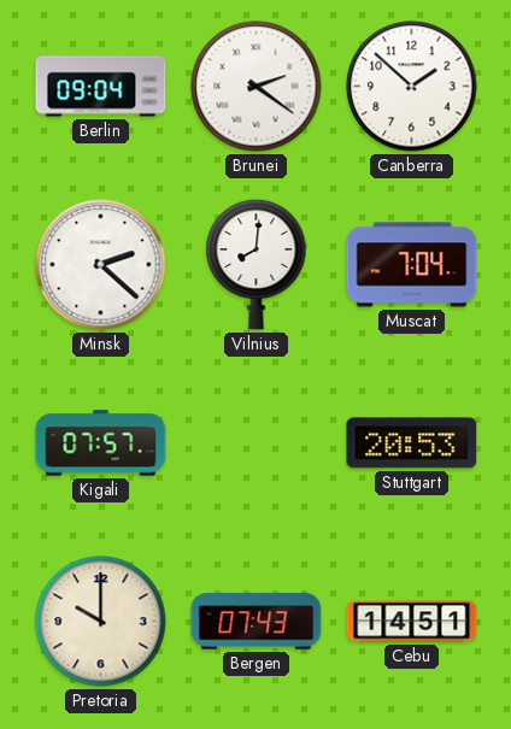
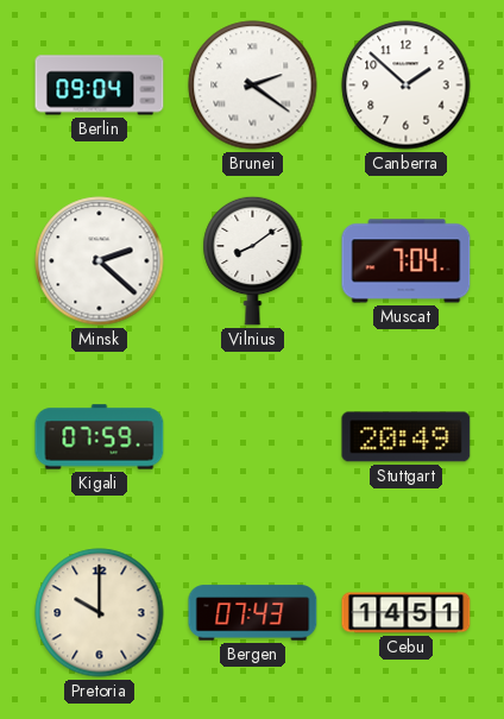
Vilnius: 8:01 -> 8:09
Kigali: 07:57 -> 07:59
Stuttgart: 20:53 -> 20:49
